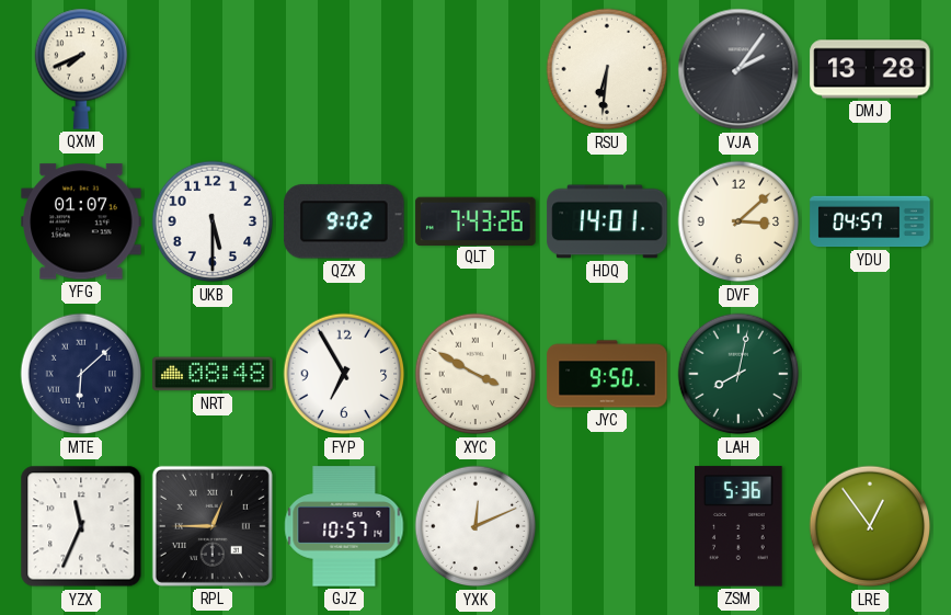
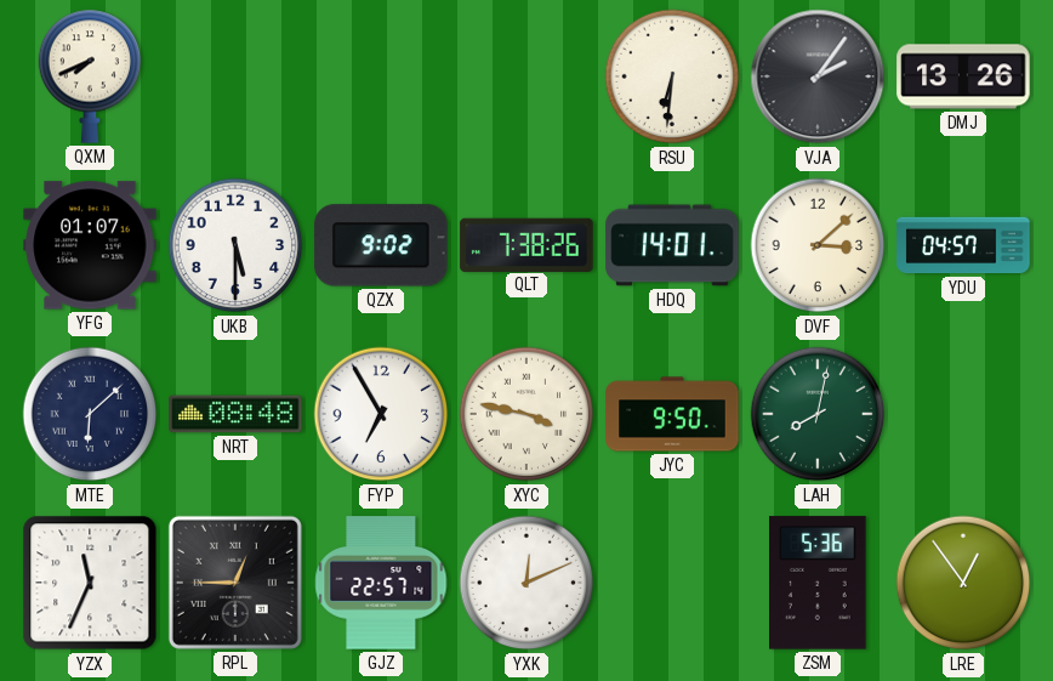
DMJ: 13:28 -> 13:26
QLT: 7:43 -> 7:38
XYC: 3:50 -> 3:47
GJZ: 10:57 -> 22:57
